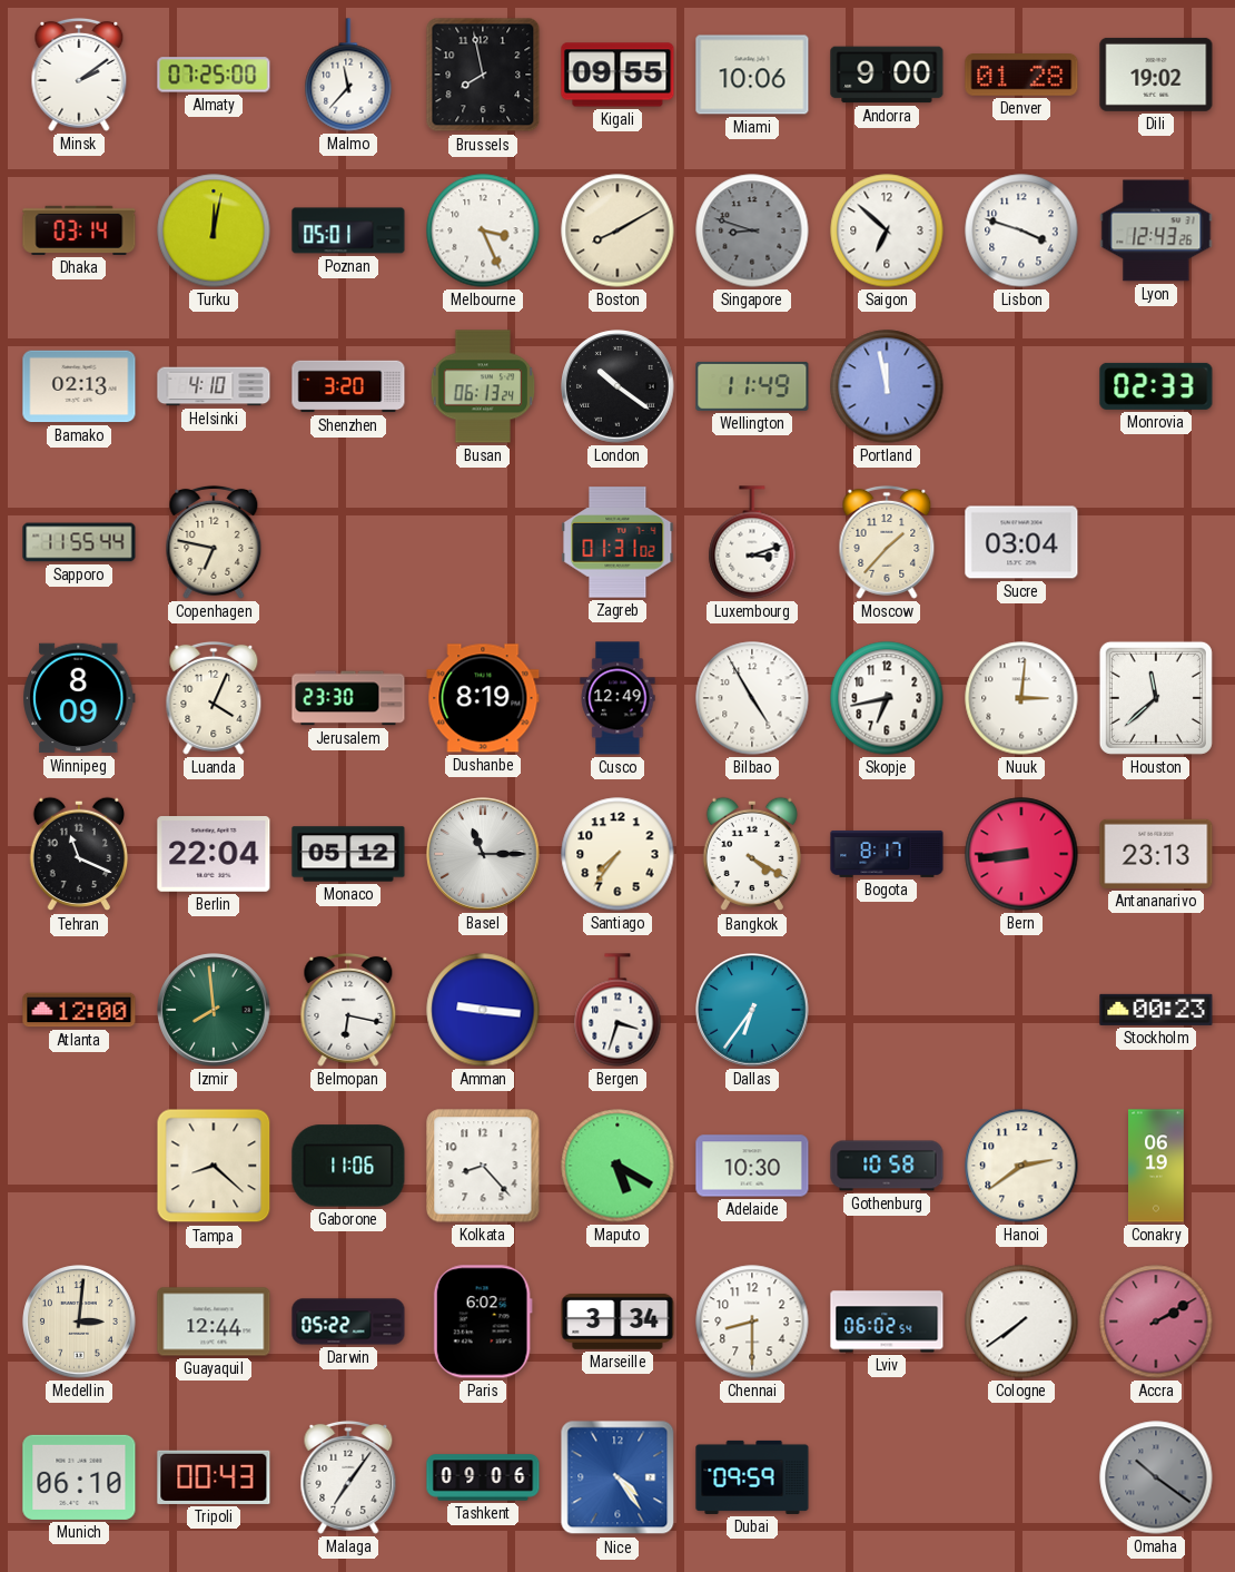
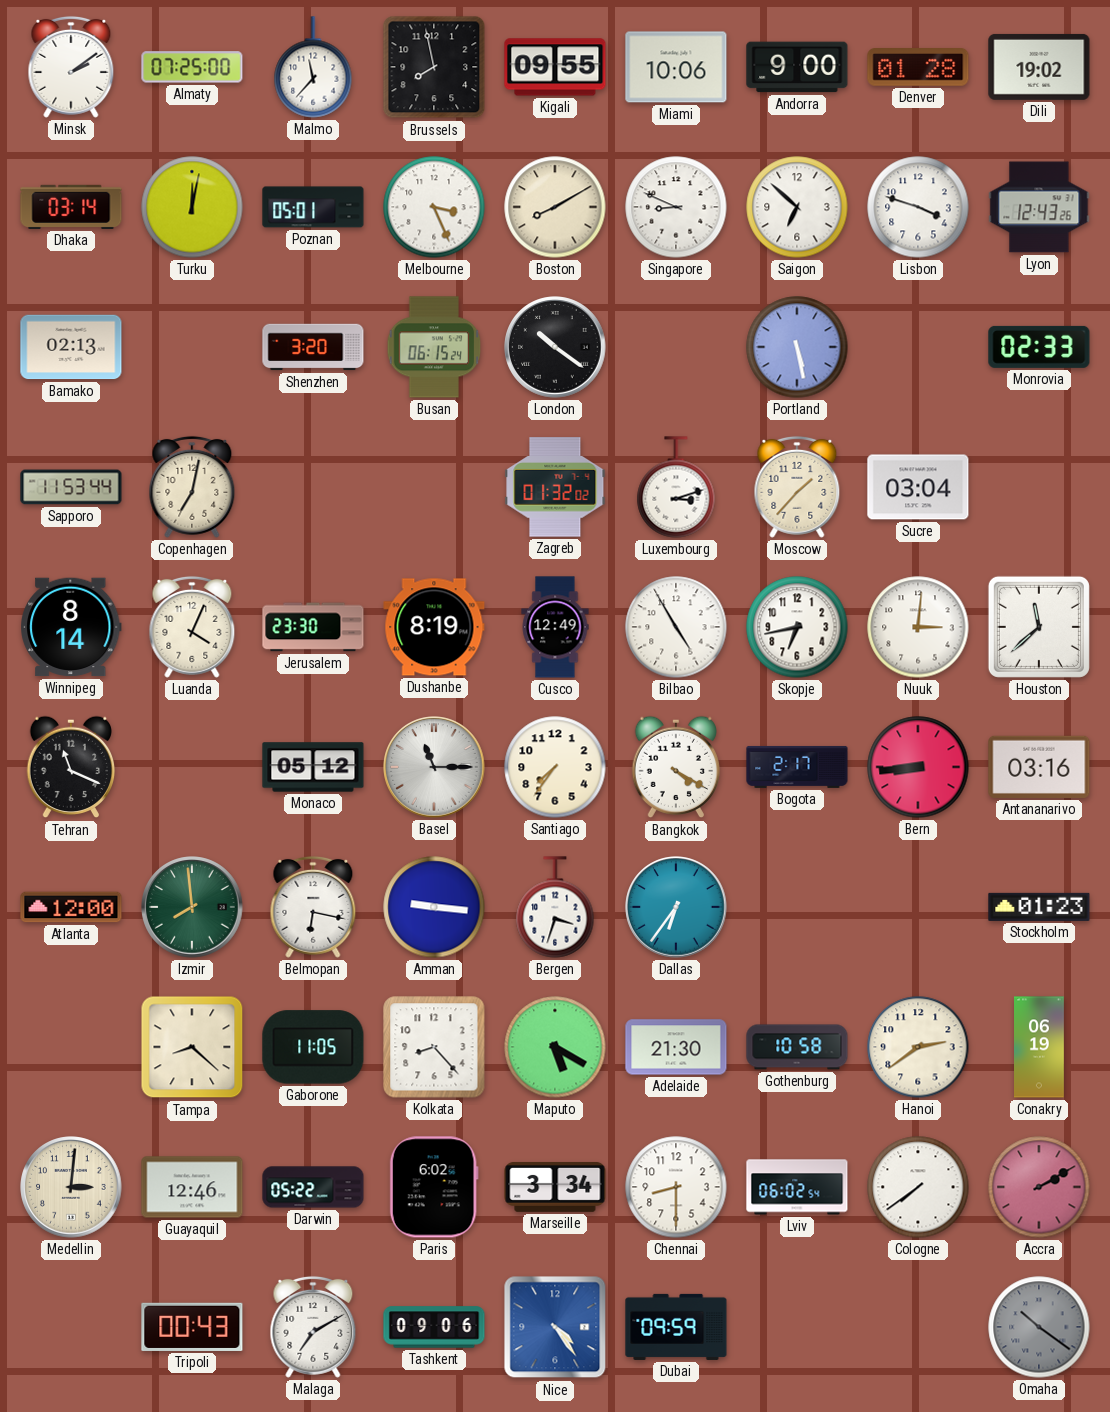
Singapore: 8:48 -> 8:49
Singapore dial: grey -> white
Helsinki: 4:10 -> none
Busan: 06:13 -> 06:15
Wellington: 11:49 -> none
Portland: 11:58 -> 5:28
Sapporo: 11:55 -> 11:53
Copenhagen: 6:47 -> 7:02
Zagreb: 01:31 -> 01:32
Winnipeg: 8:09 -> 8:14
Berlin: 22:04 -> none
Bogota: 8:17 -> 2:17
Antananarivo: 23:13 -> 03:16
Stockholm: 00:23 -> 01:23
Gaborone: 11:06 -> 11:05
Adelaide: 10:30 -> 21:30
Guayaquil: 12:44 -> 12:46
Munich: 06:10 -> none
Malaga: 7:06 -> 7:10
